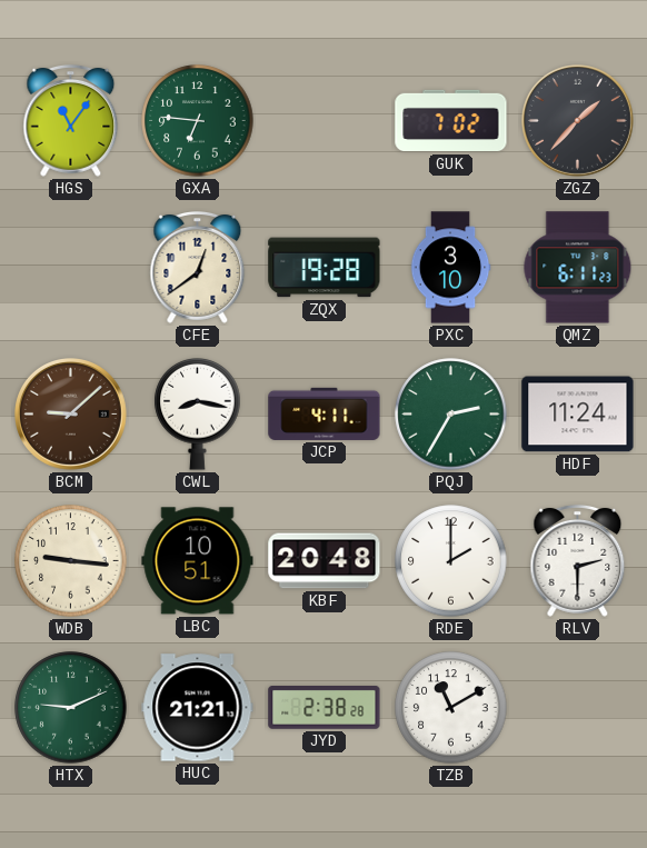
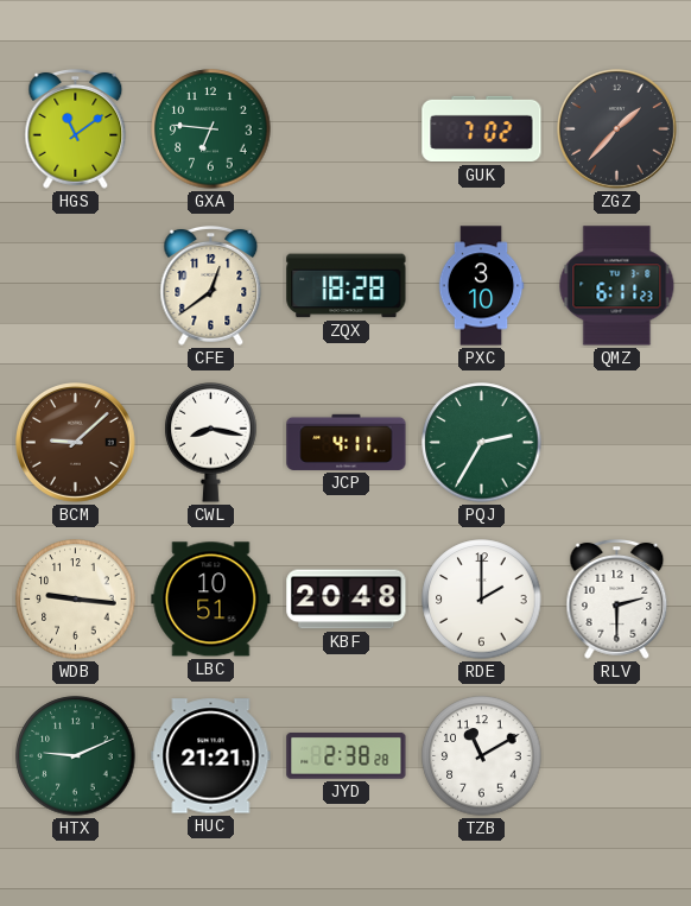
HGS: 11:06 -> 11:09
ZQX: 19:28 -> 18:28
HDF: 11:24 -> none
